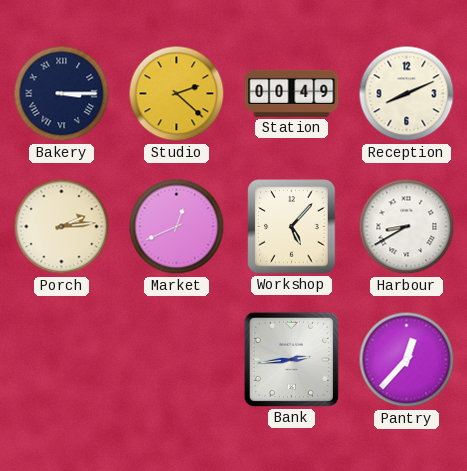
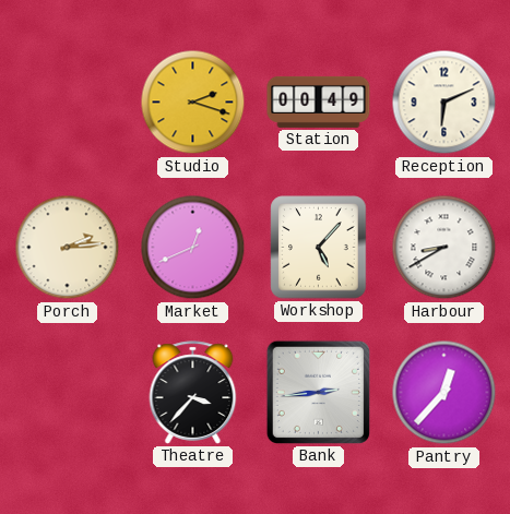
Bakery: 3:15 -> none
Studio: 2:22 -> 2:18
Reception: 8:11 -> 6:11
Theatre: none -> 3:37
